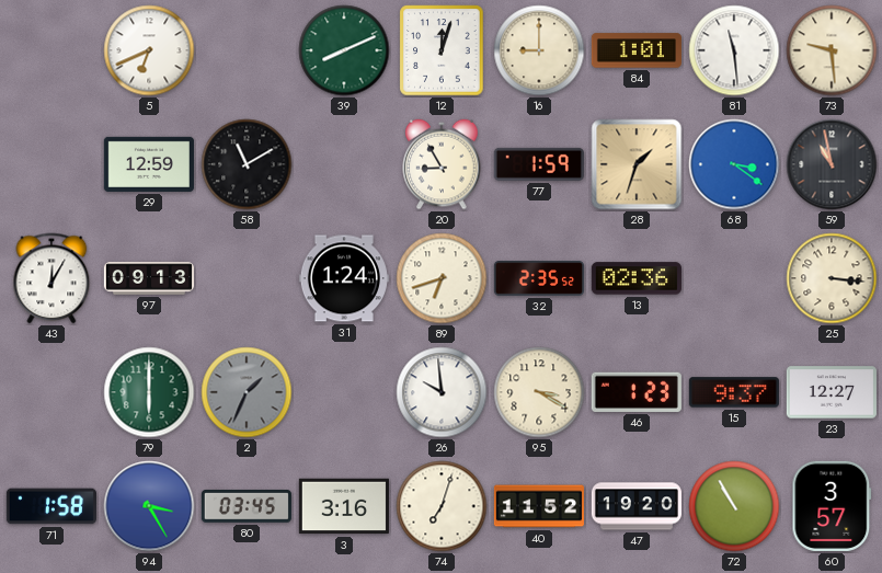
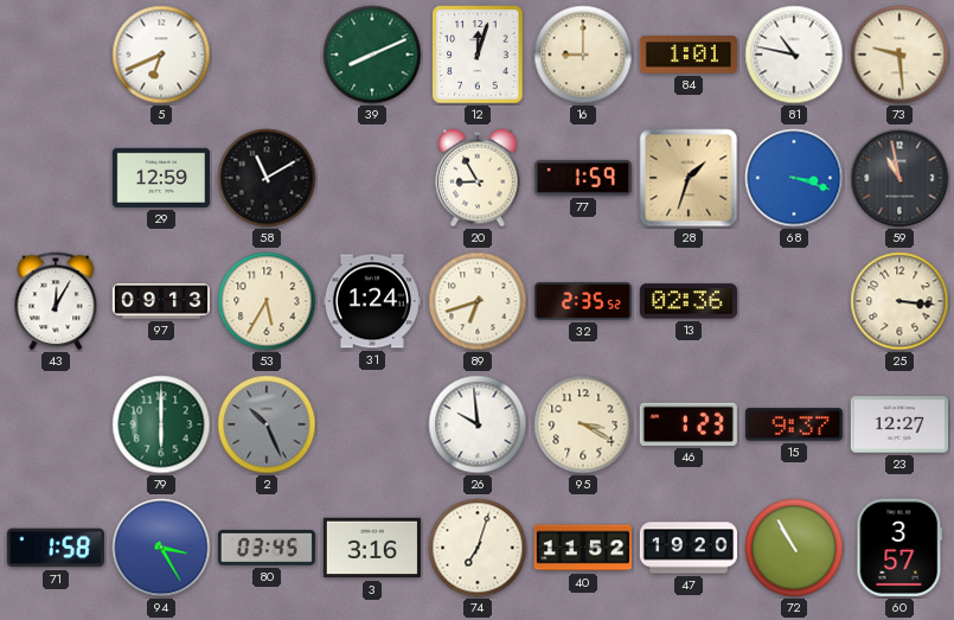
81: 11:29 -> 10:47
68: 3:21 -> 3:18
53: none -> 5:35
2: 1:34 -> 10:26
